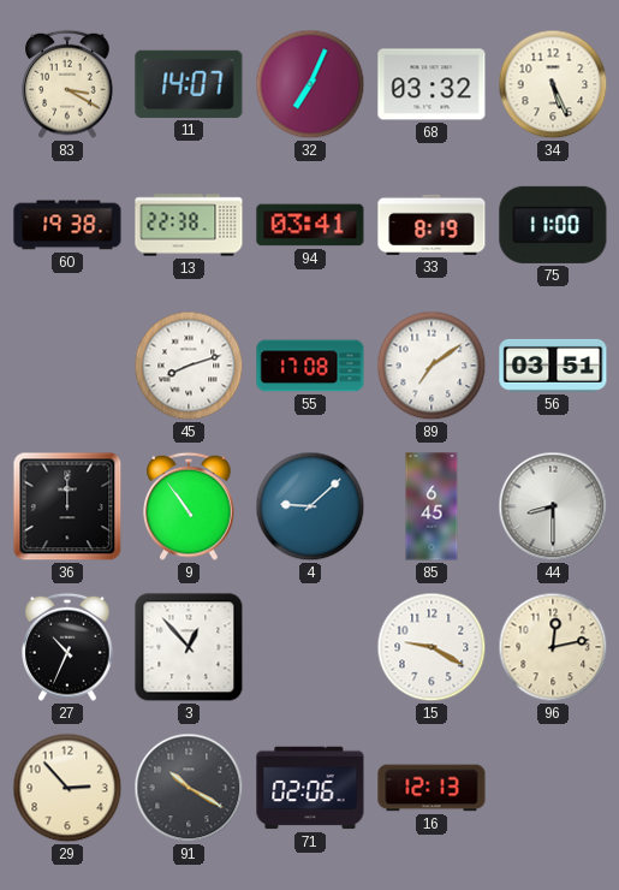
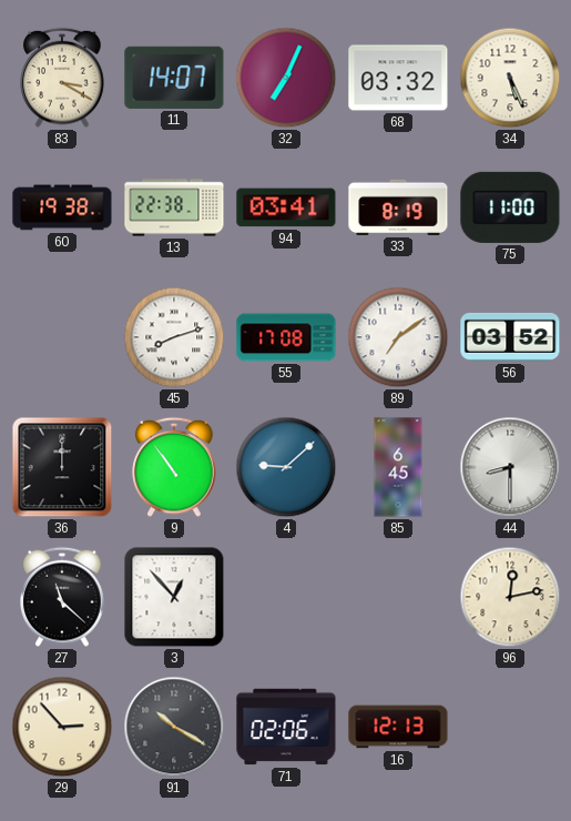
56: 03:51 -> 03:52
27: 10:34 -> 11:22
15: 9:20 -> none
